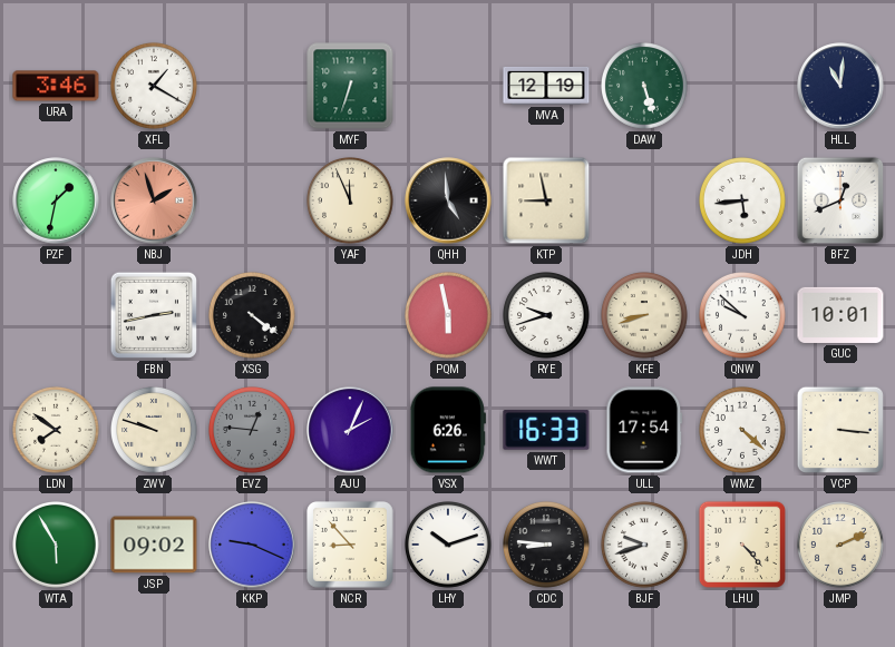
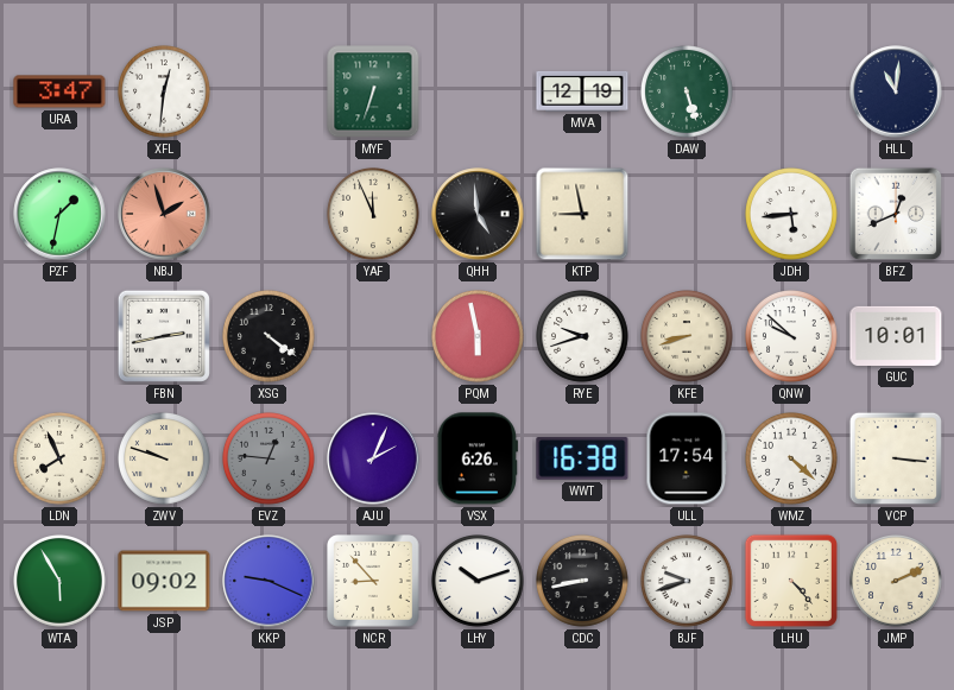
URA: 3:46 -> 3:47
XFL: 1:20 -> 12:31
LDN: 7:51 -> 7:56
WWT: 16:33 -> 16:38
CDC: 8:46 -> 8:43
